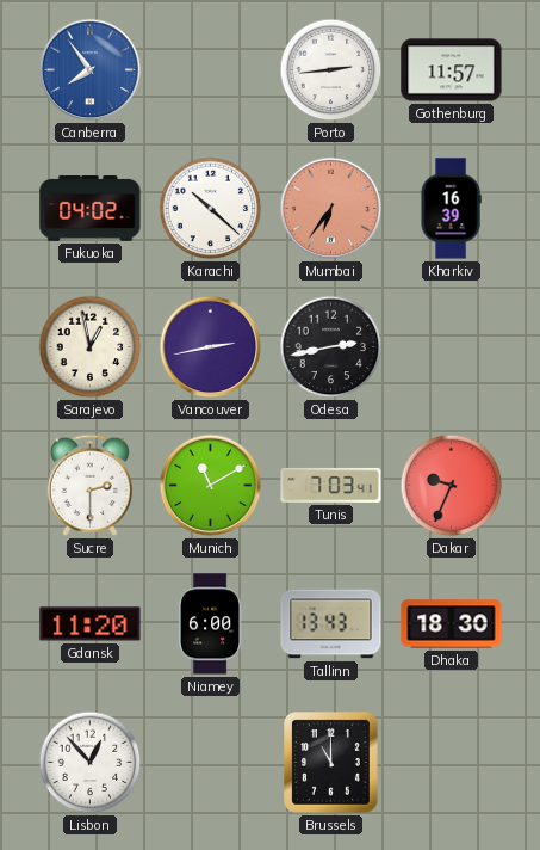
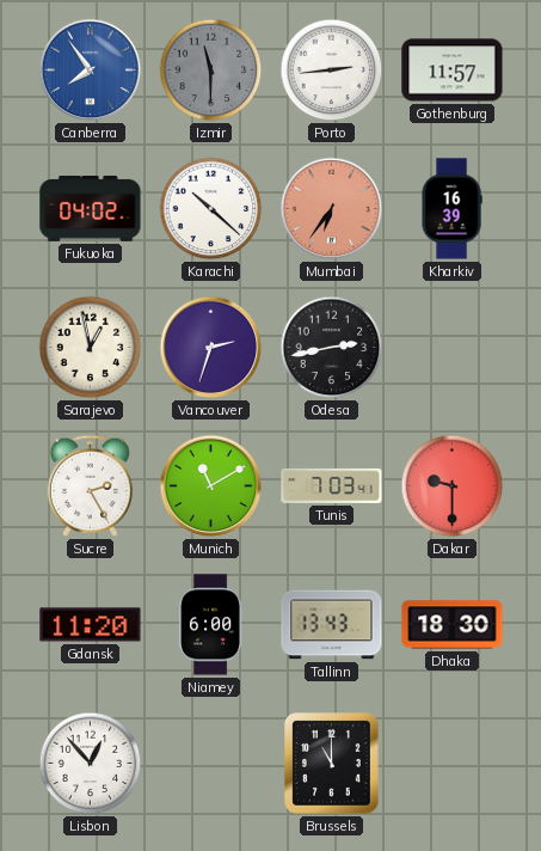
Izmir: none -> 11:30
Vancouver: 2:43 -> 2:33
Sucre: 2:30 -> 2:25
Dakar: 9:34 -> 9:30
